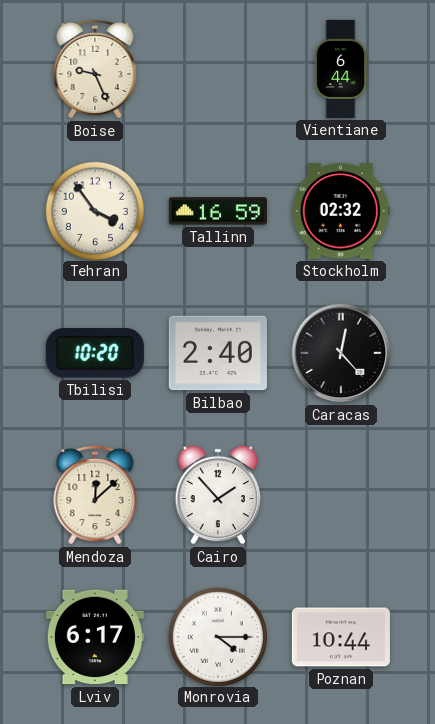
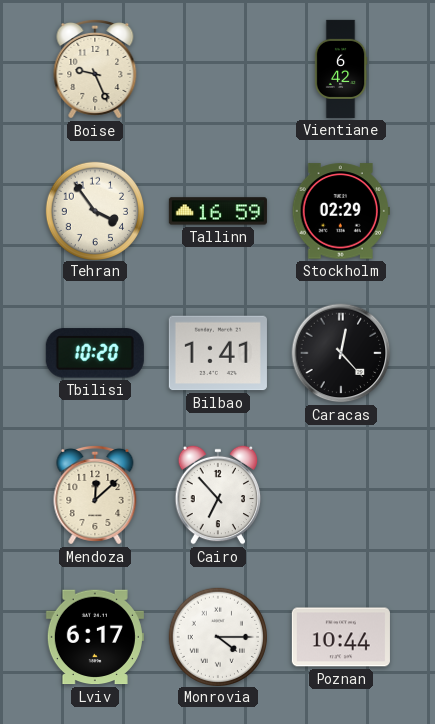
Vientiane: 6:44 -> 6:42
Stockholm: 02:32 -> 02:29
Bilbao: 2:40 -> 1:41
Cairo: 1:53 -> 6:53
